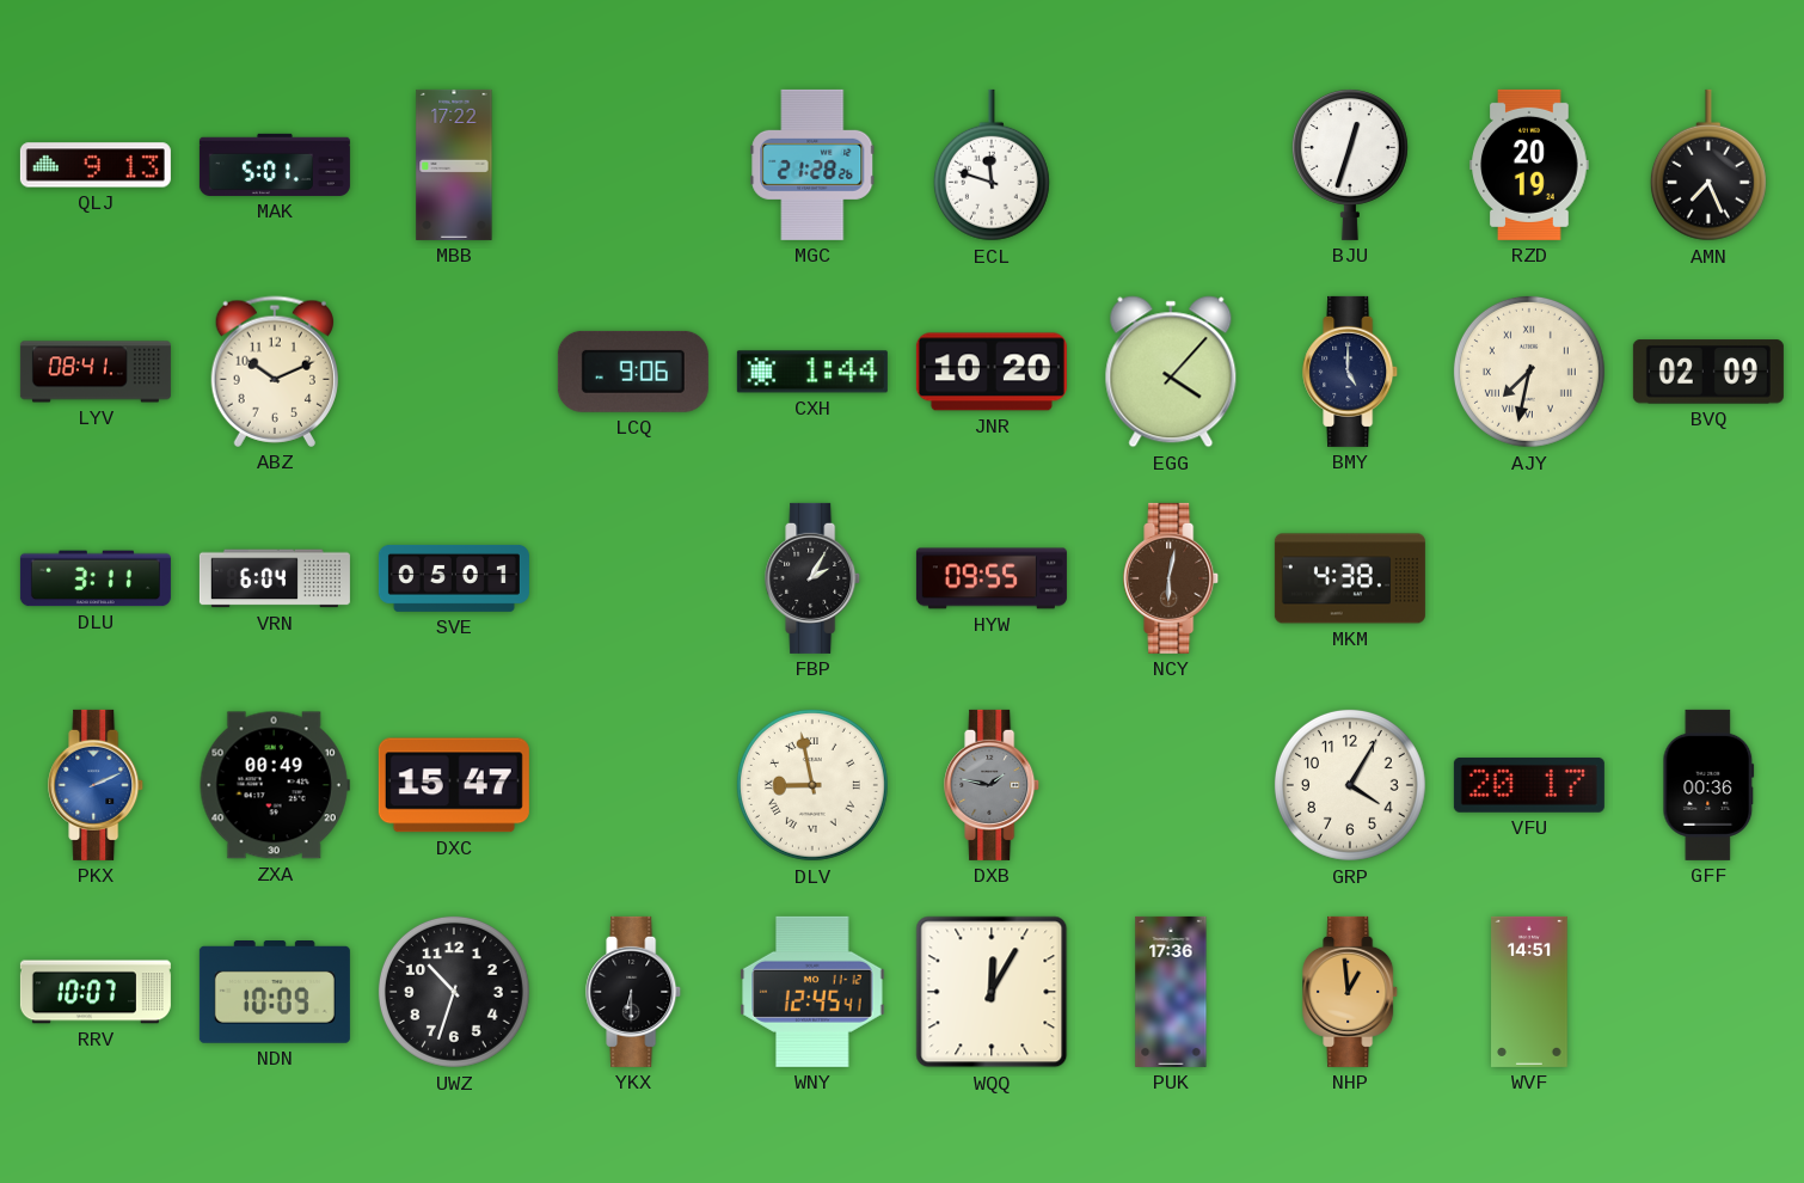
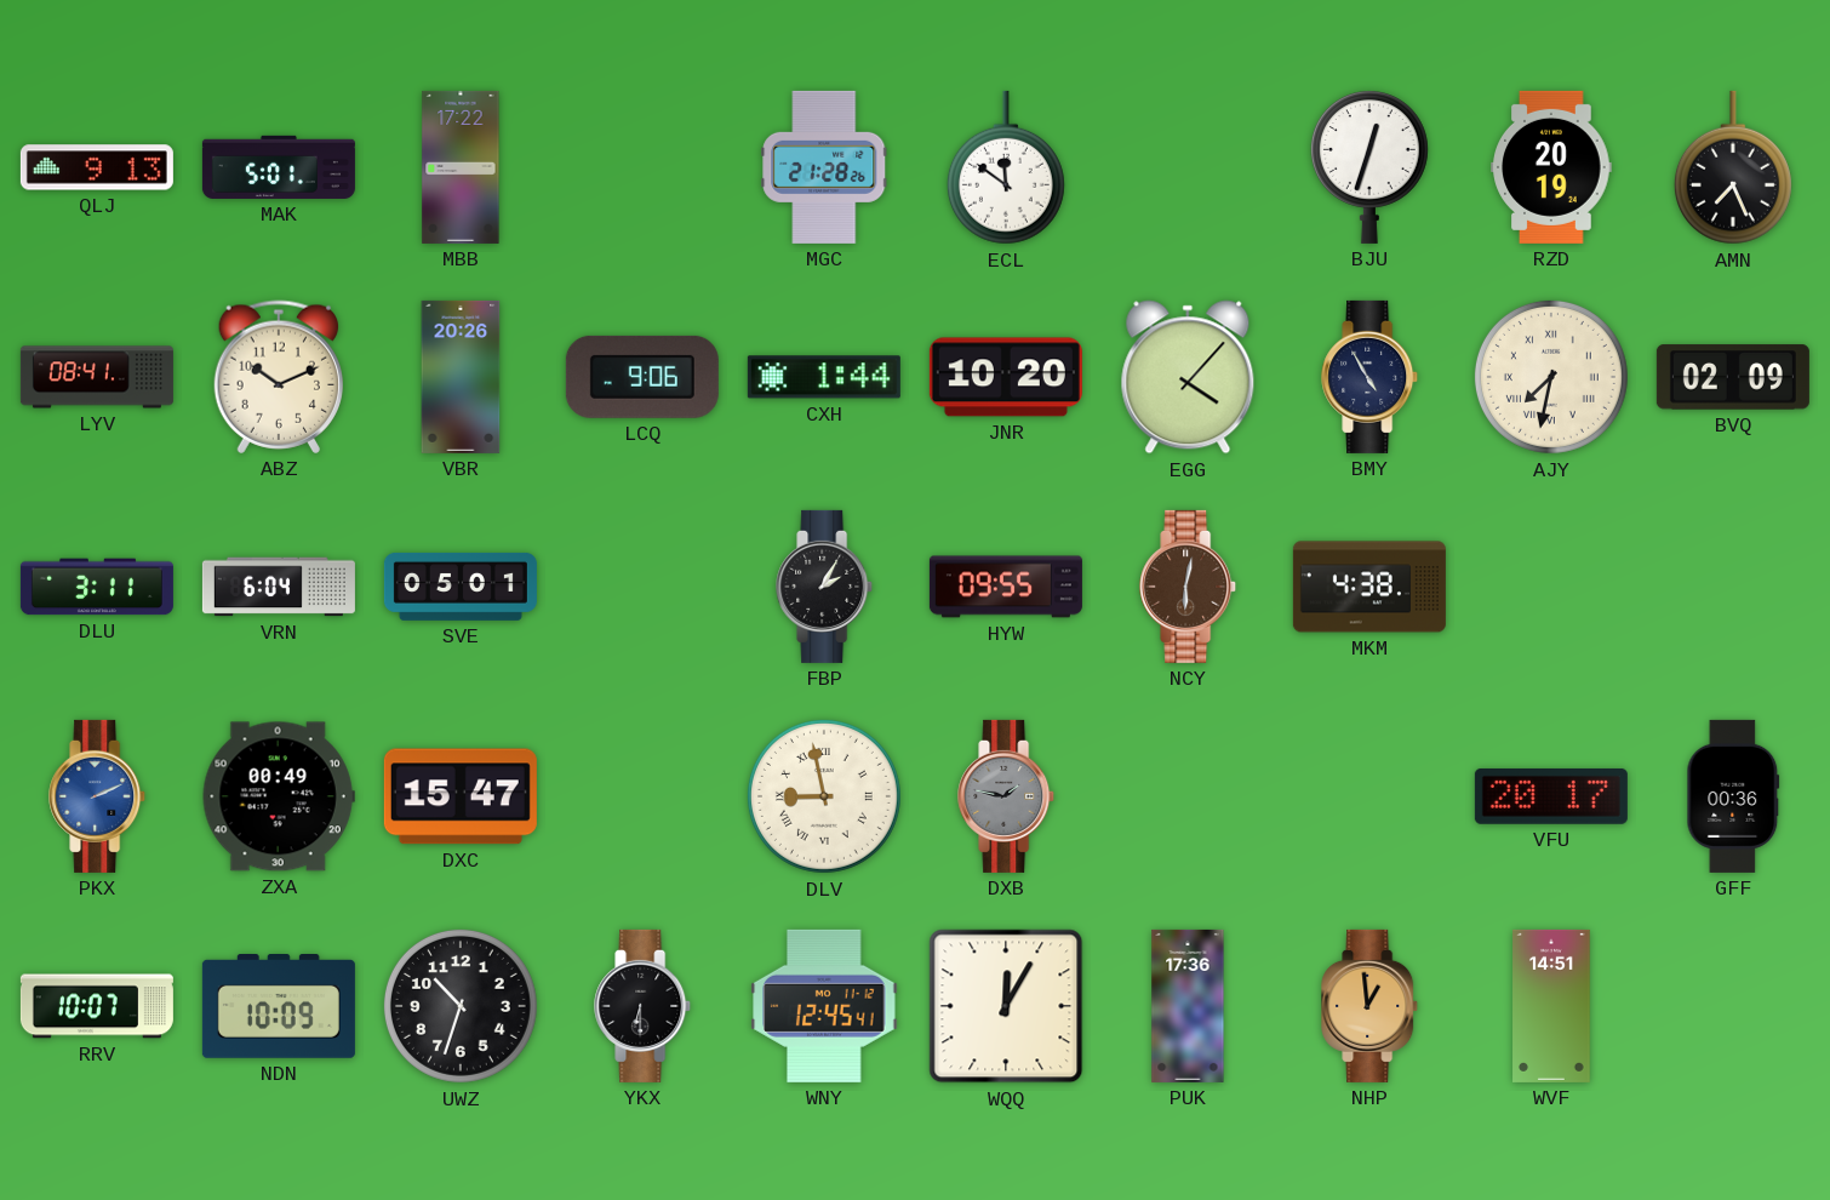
ECL: 11:48 -> 11:51
VBR: none -> 20:26
BMY: 5:00 -> 4:55
GRP: 4:05 -> none
